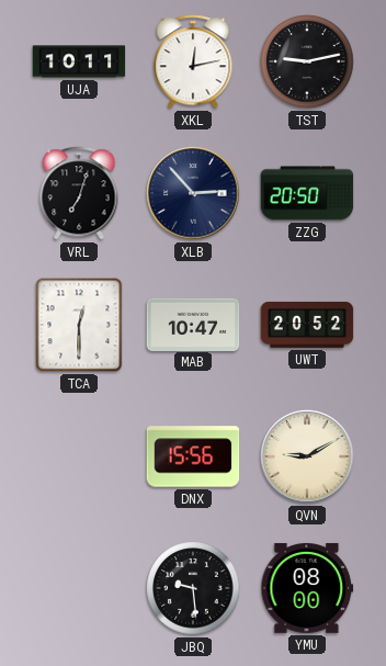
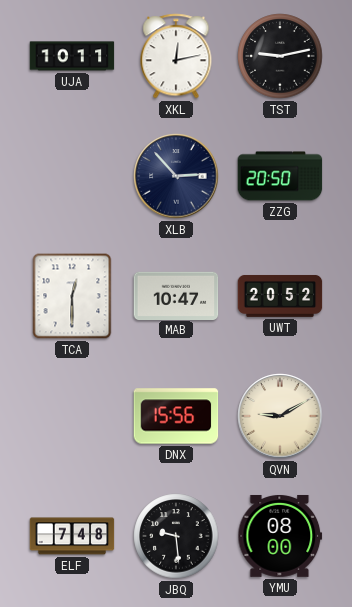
VRL: 7:03 -> none
ELF: none -> 7:48
